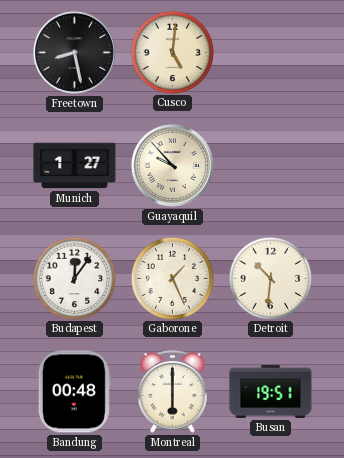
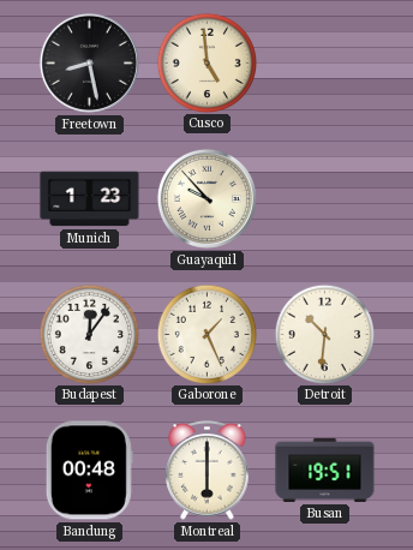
Cusco: 5:01 -> 4:59
Munich: 1:27 -> 1:23
